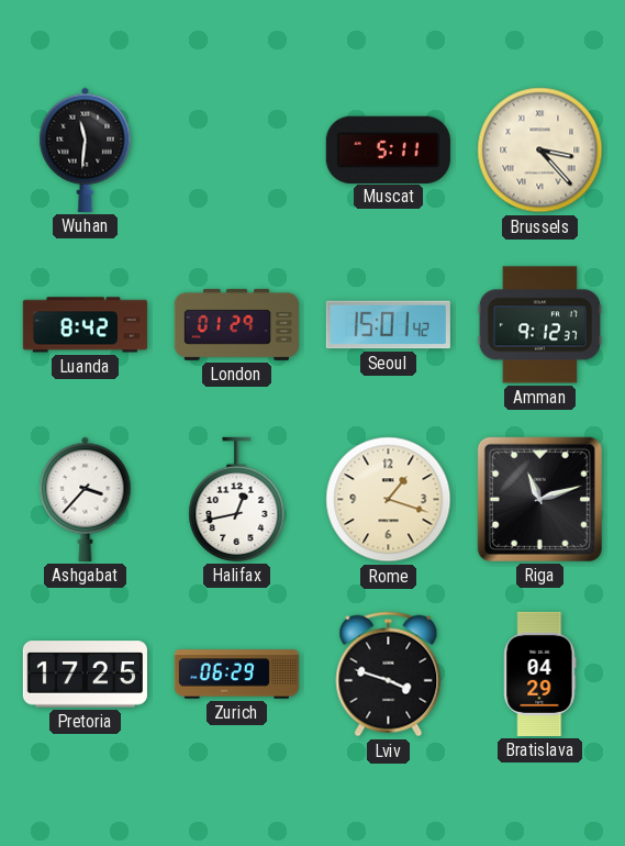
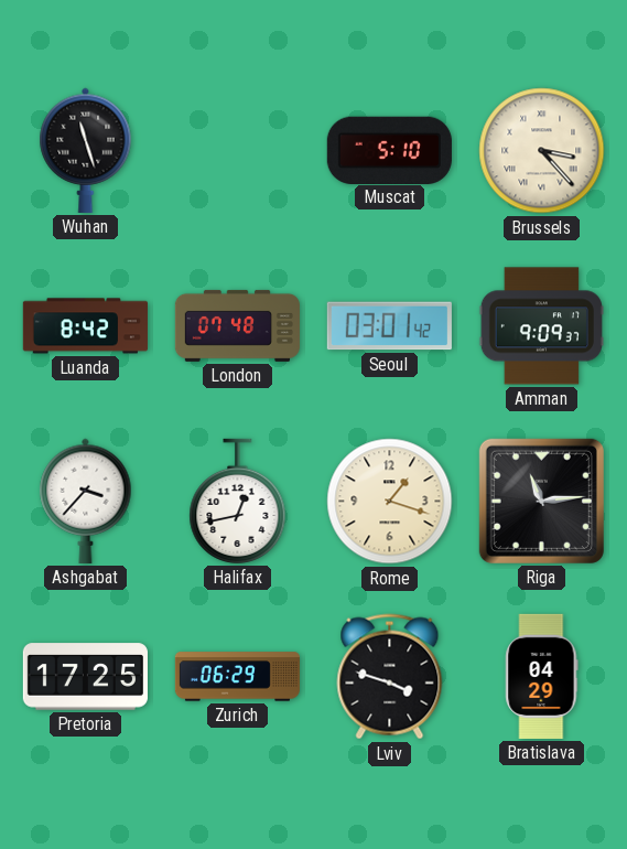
Wuhan: 11:31 -> 11:27
Muscat: 5:11 -> 5:10
London: 01:29 -> 07:48
Seoul: 15:01 -> 03:01
Amman: 9:12 -> 9:09
Riga: 11:12 -> 11:14
